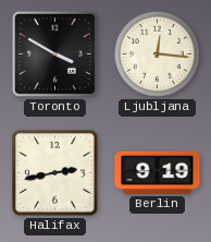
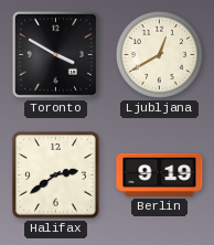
Ljubljana: 12:16 -> 12:40
Halifax: 2:43 -> 2:39
